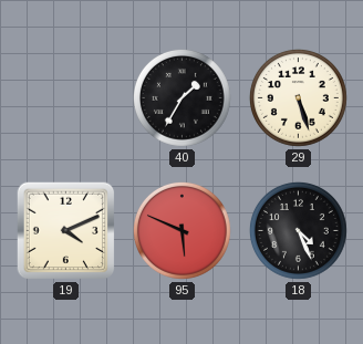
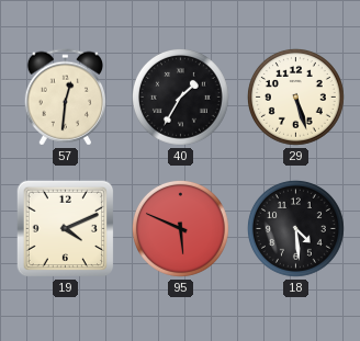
57: none -> 12:31
18: 4:26 -> 4:29
